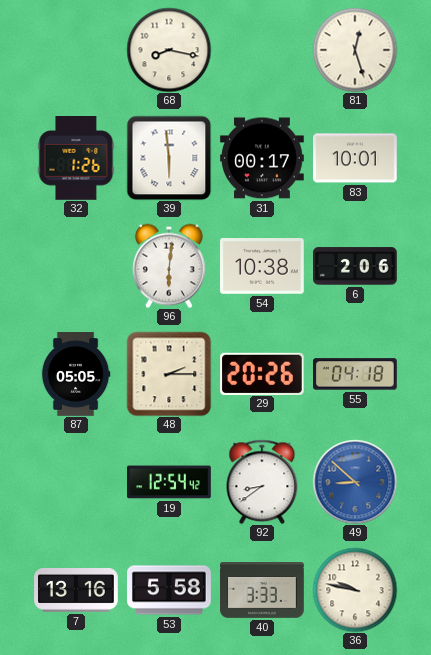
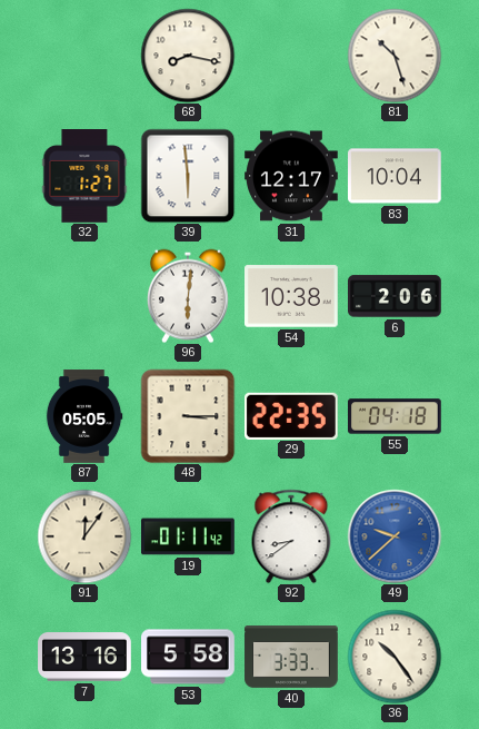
81: 12:27 -> 10:27
32: 1:26 -> 1:27
31: 00:17 -> 12:17
83: 10:01 -> 10:04
48: 2:15 -> 3:15
29: 20:26 -> 22:35
91: none -> 12:06
19: 12:54 -> 01:11
49: 8:52 -> 9:38
36: 9:47 -> 10:24
